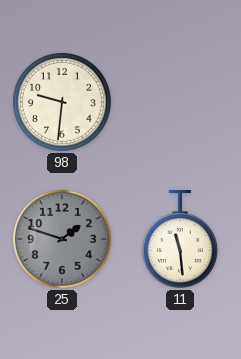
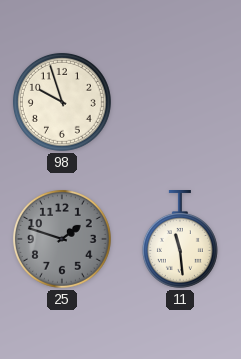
98: 9:31 -> 9:57
